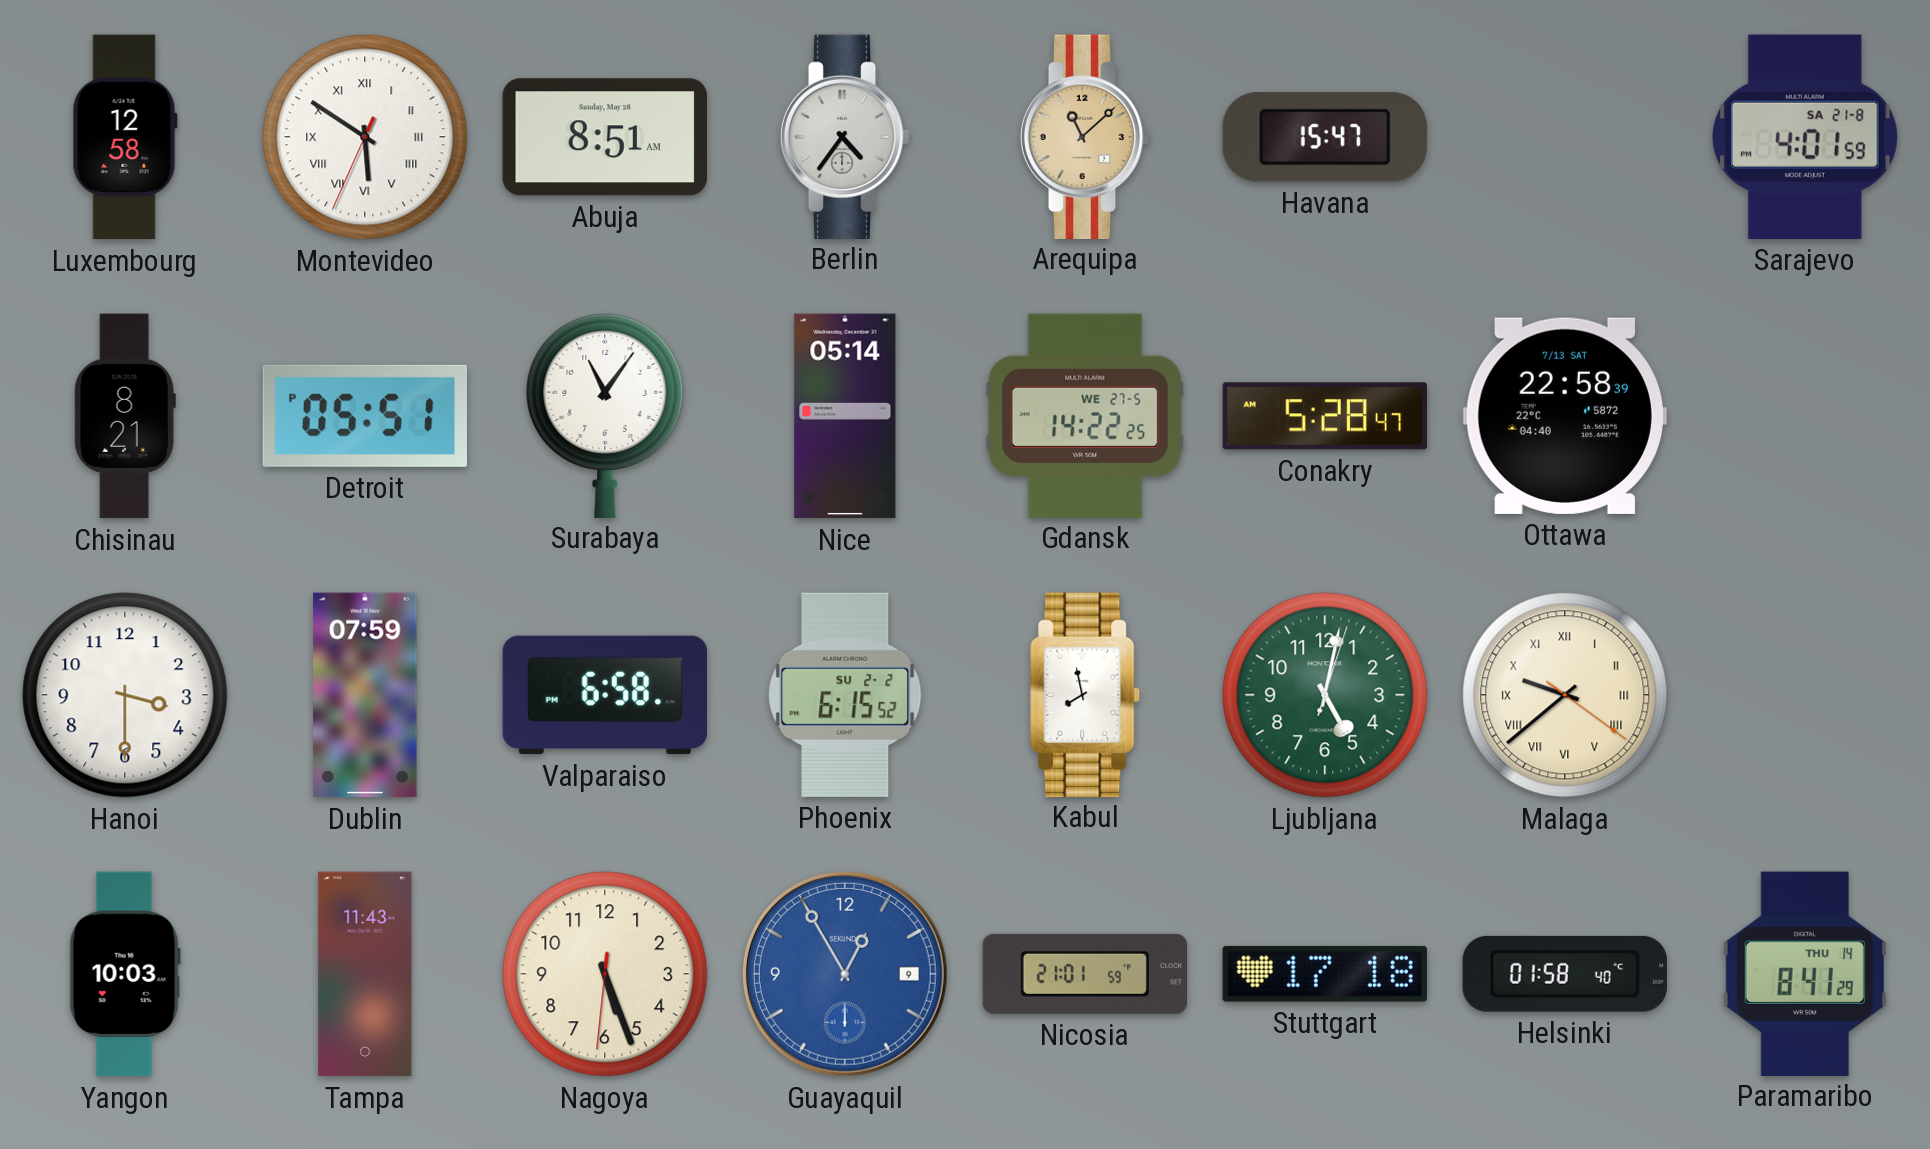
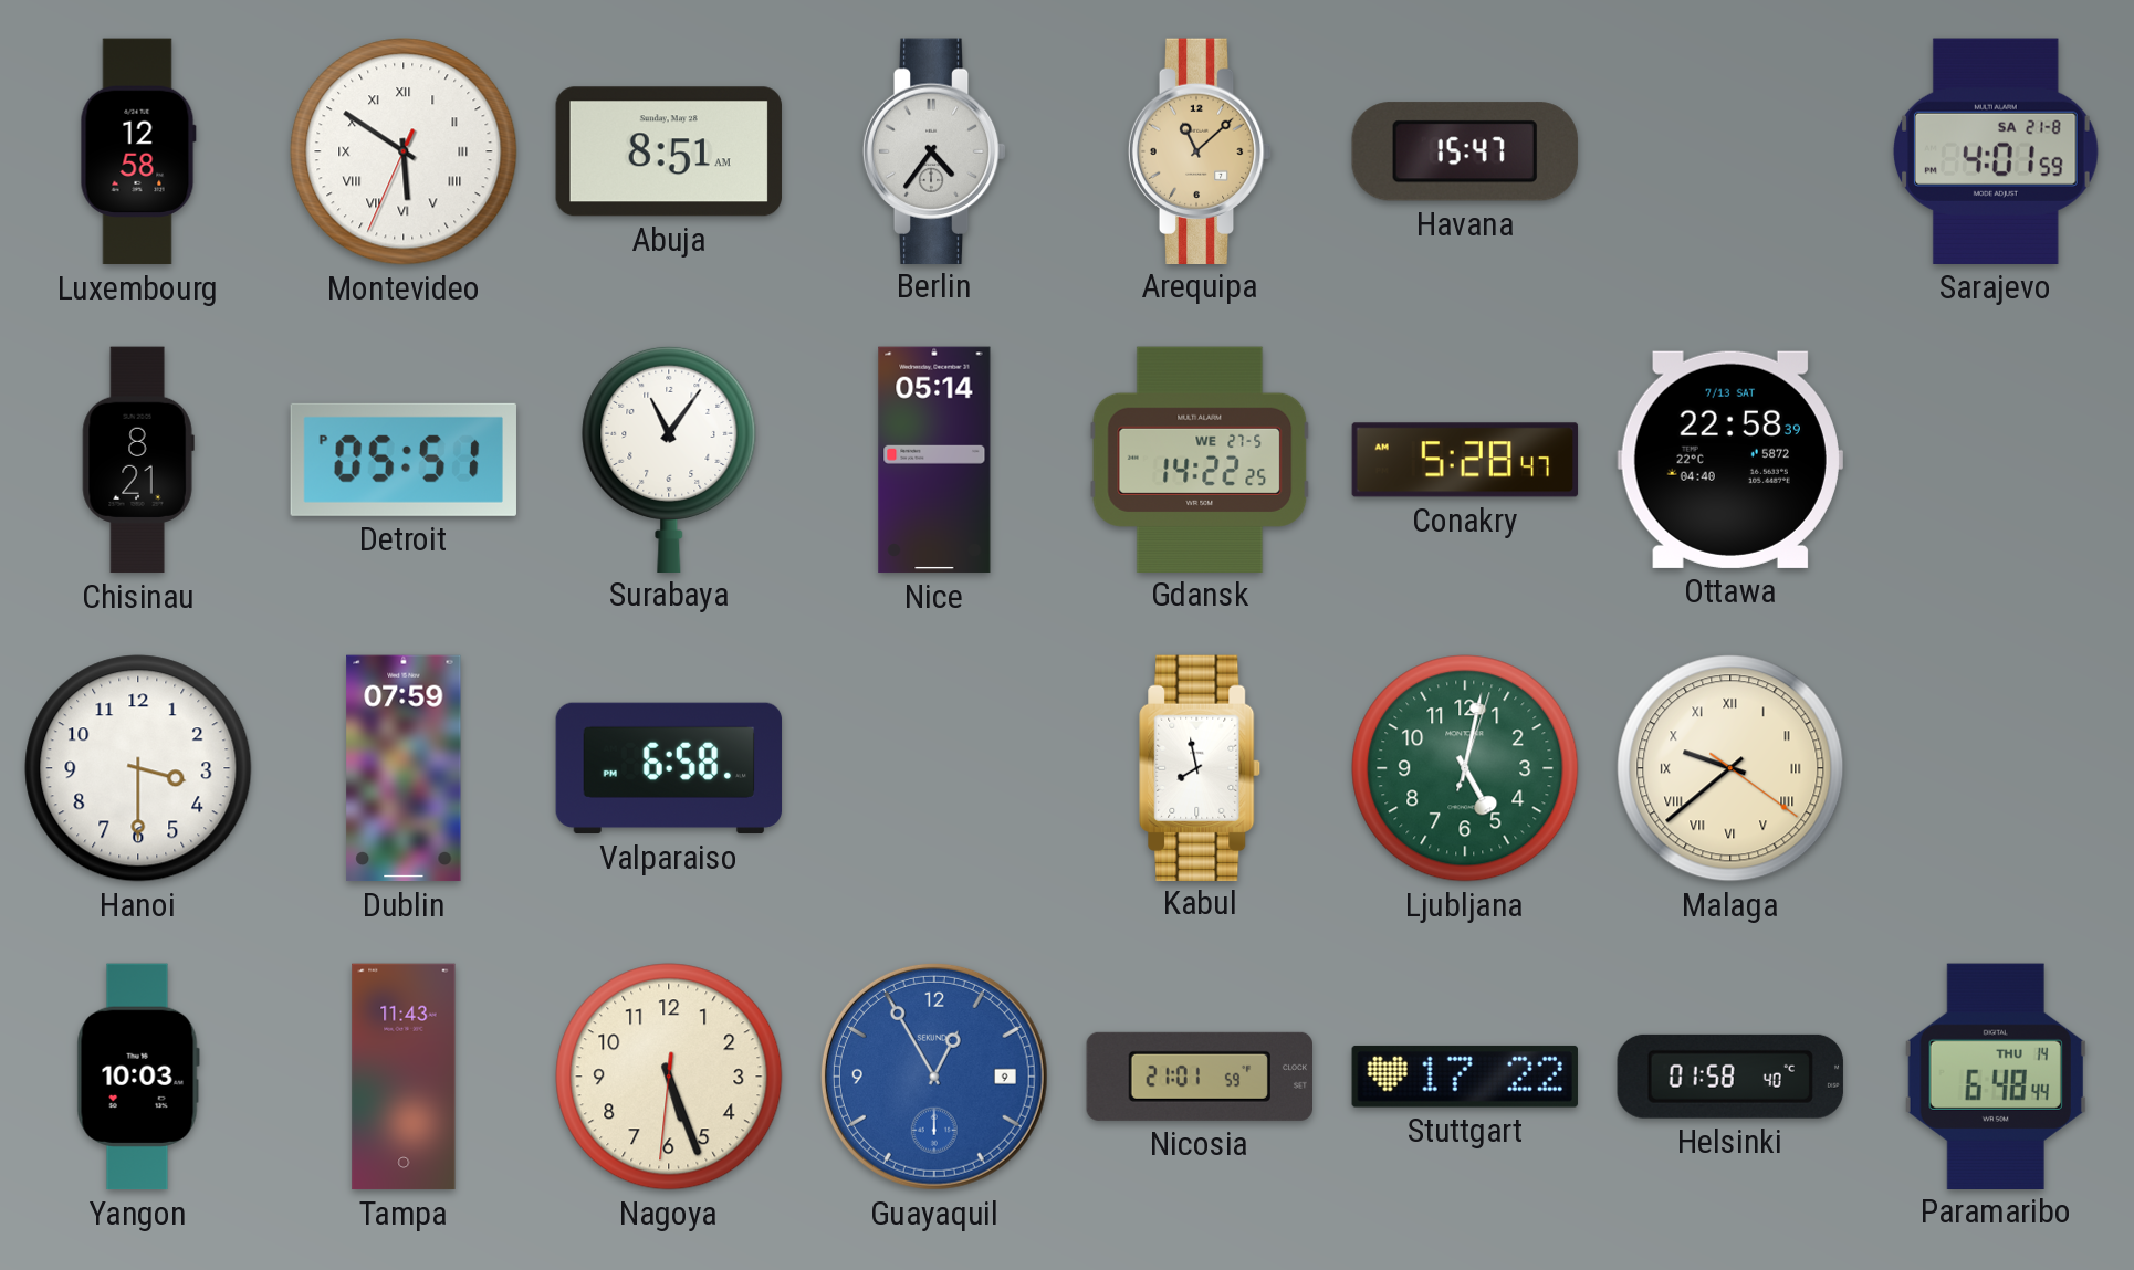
Phoenix: 6:15 -> none
Stuttgart: 17:18 -> 17:22
Paramaribo: 8:41 -> 6:48
